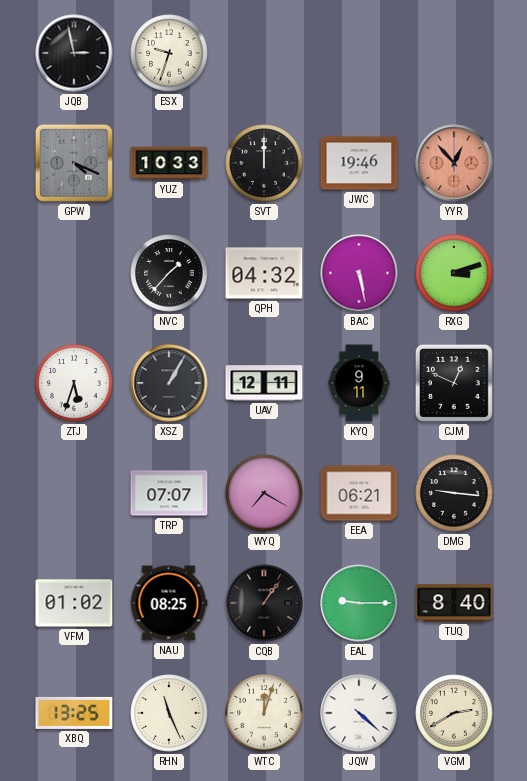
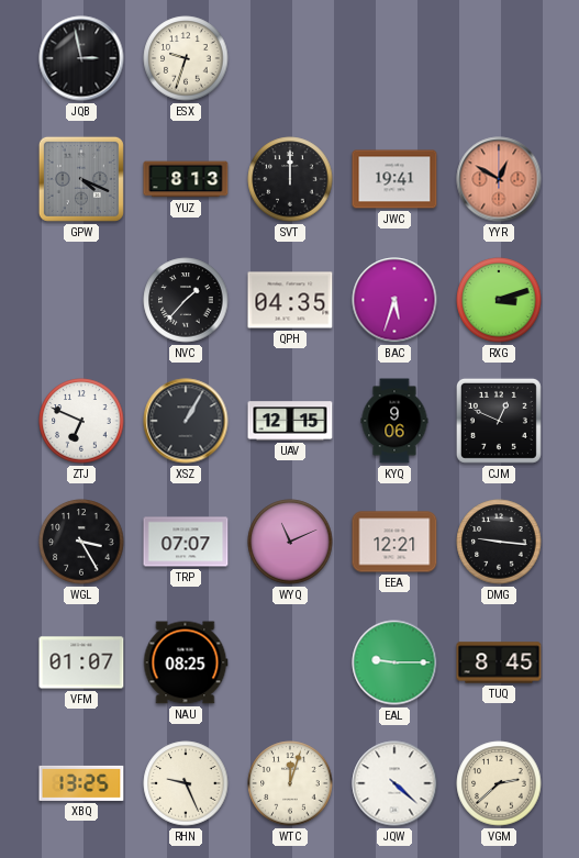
YUZ: 10:33 -> 8:13
JWC: 19:46 -> 19:41
YYR: 12:53 -> 12:50
QPH: 04:32 -> 04:35
BAC: 5:28 -> 5:33
ZTJ: 5:33 -> 6:49
UAV: 12:11 -> 12:15
KYQ: 9:11 -> 9:06
WGL: none -> 3:25
WYQ: 7:20 -> 11:11
EEA: 06:21 -> 12:21
VFM: 01:02 -> 01:07
CQB: 1:06 -> none
TUQ: 8:40 -> 8:45
RHN: 11:26 -> 9:26
VGM: 2:40 -> 2:38
